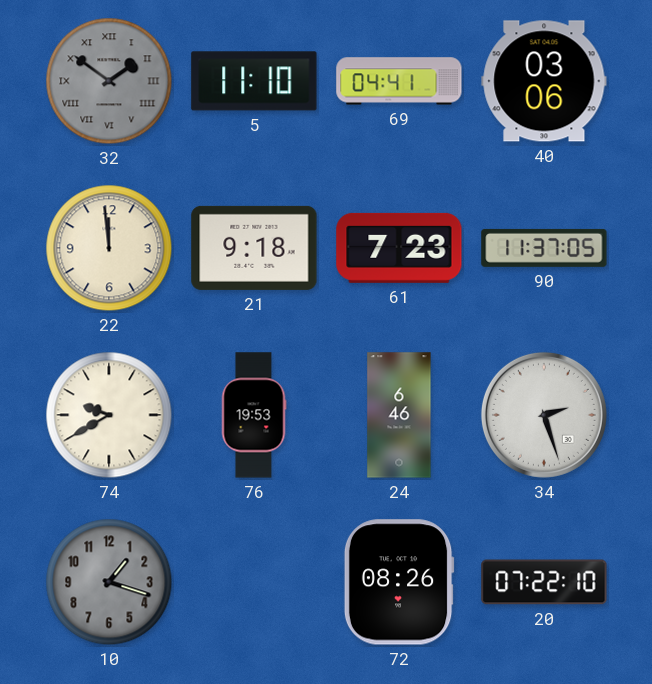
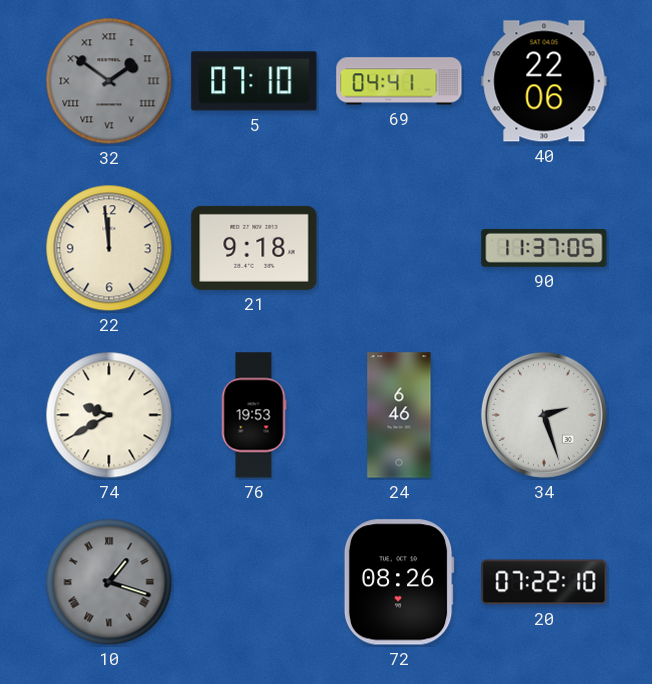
5: 11:10 -> 07:10
40: 03:06 -> 22:06
61: 7:23 -> none
10 numerals: Arabic -> Roman
